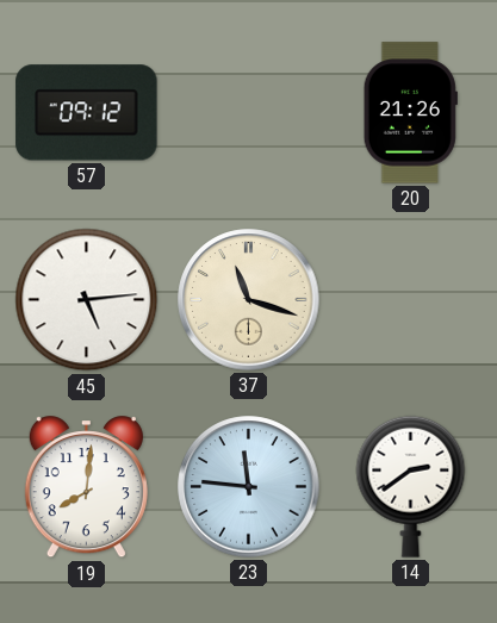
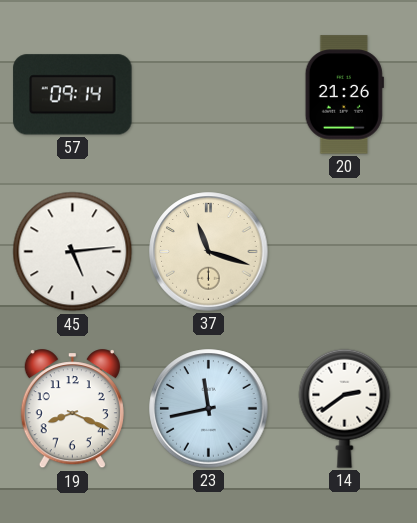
57: 09:12 -> 09:14
19: 8:01 -> 8:19
23: 11:46 -> 11:43
